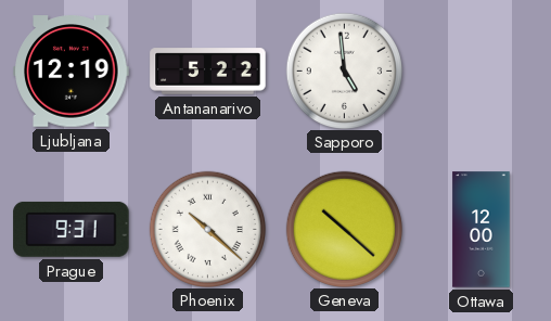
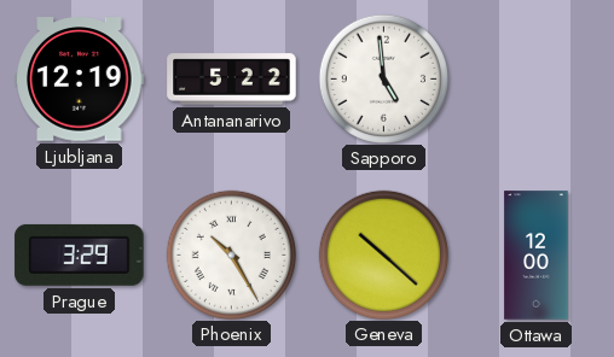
Prague: 9:31 -> 3:29
Phoenix: 10:22 -> 10:25
